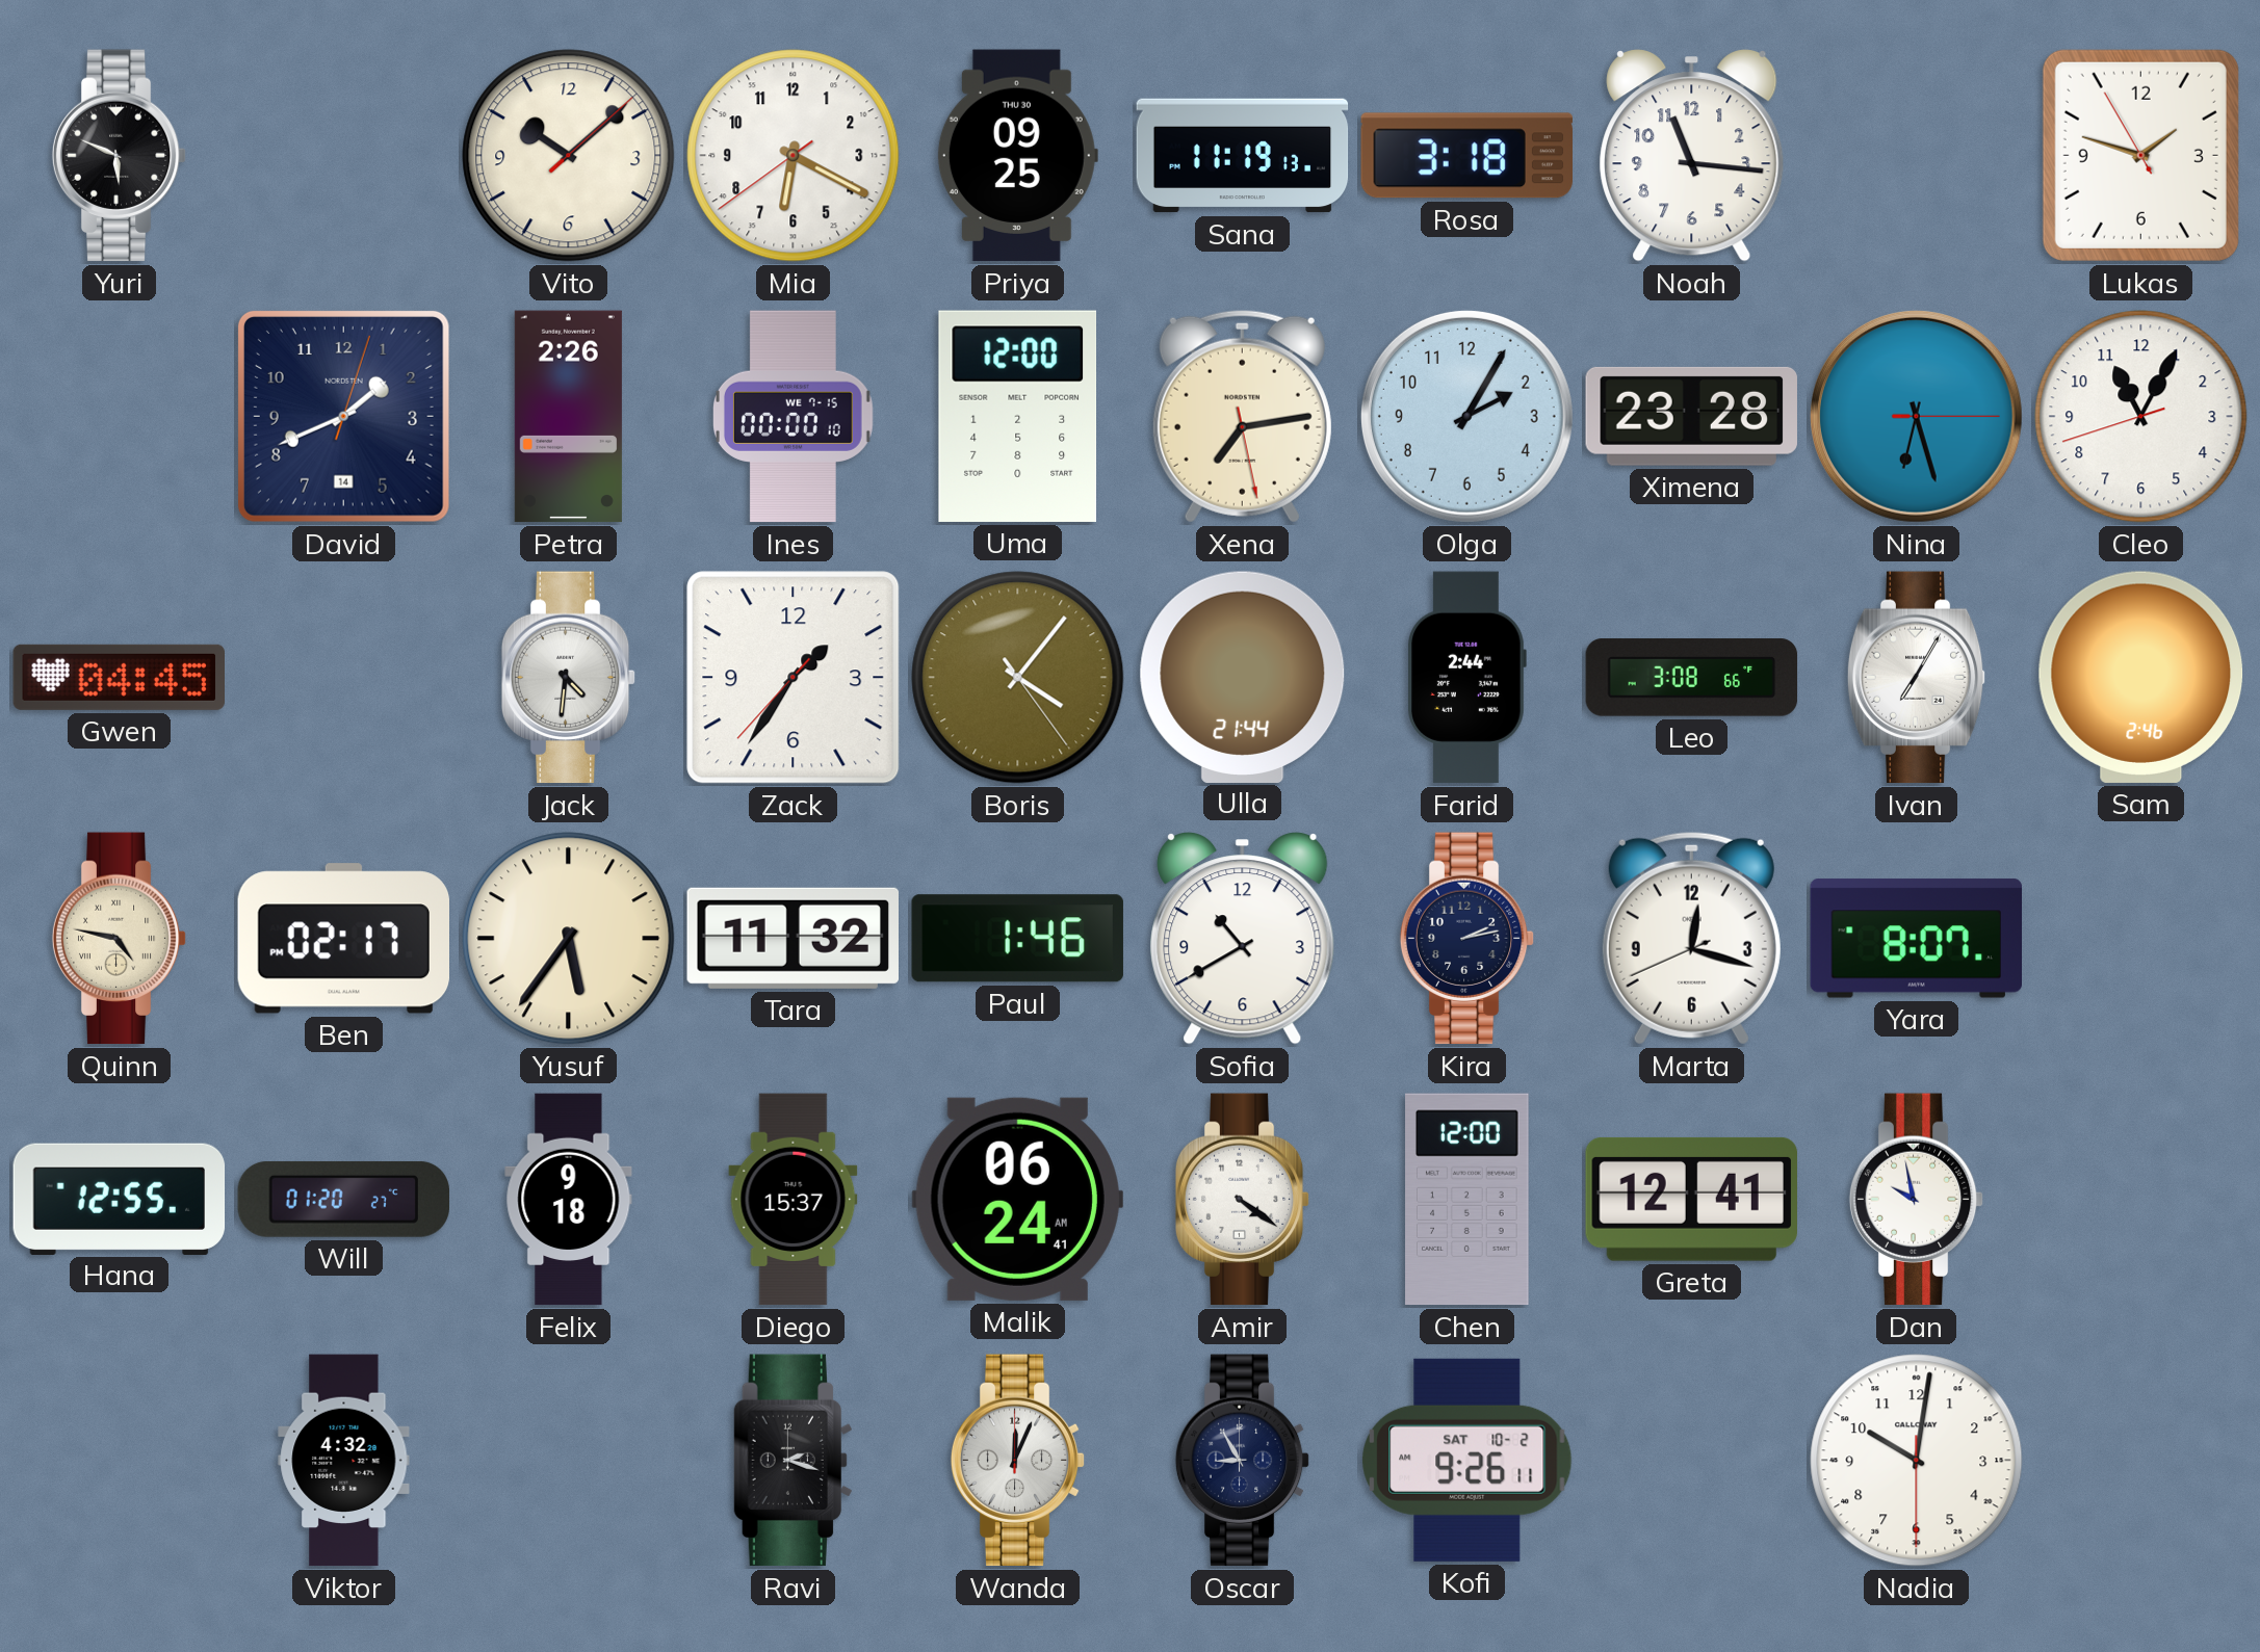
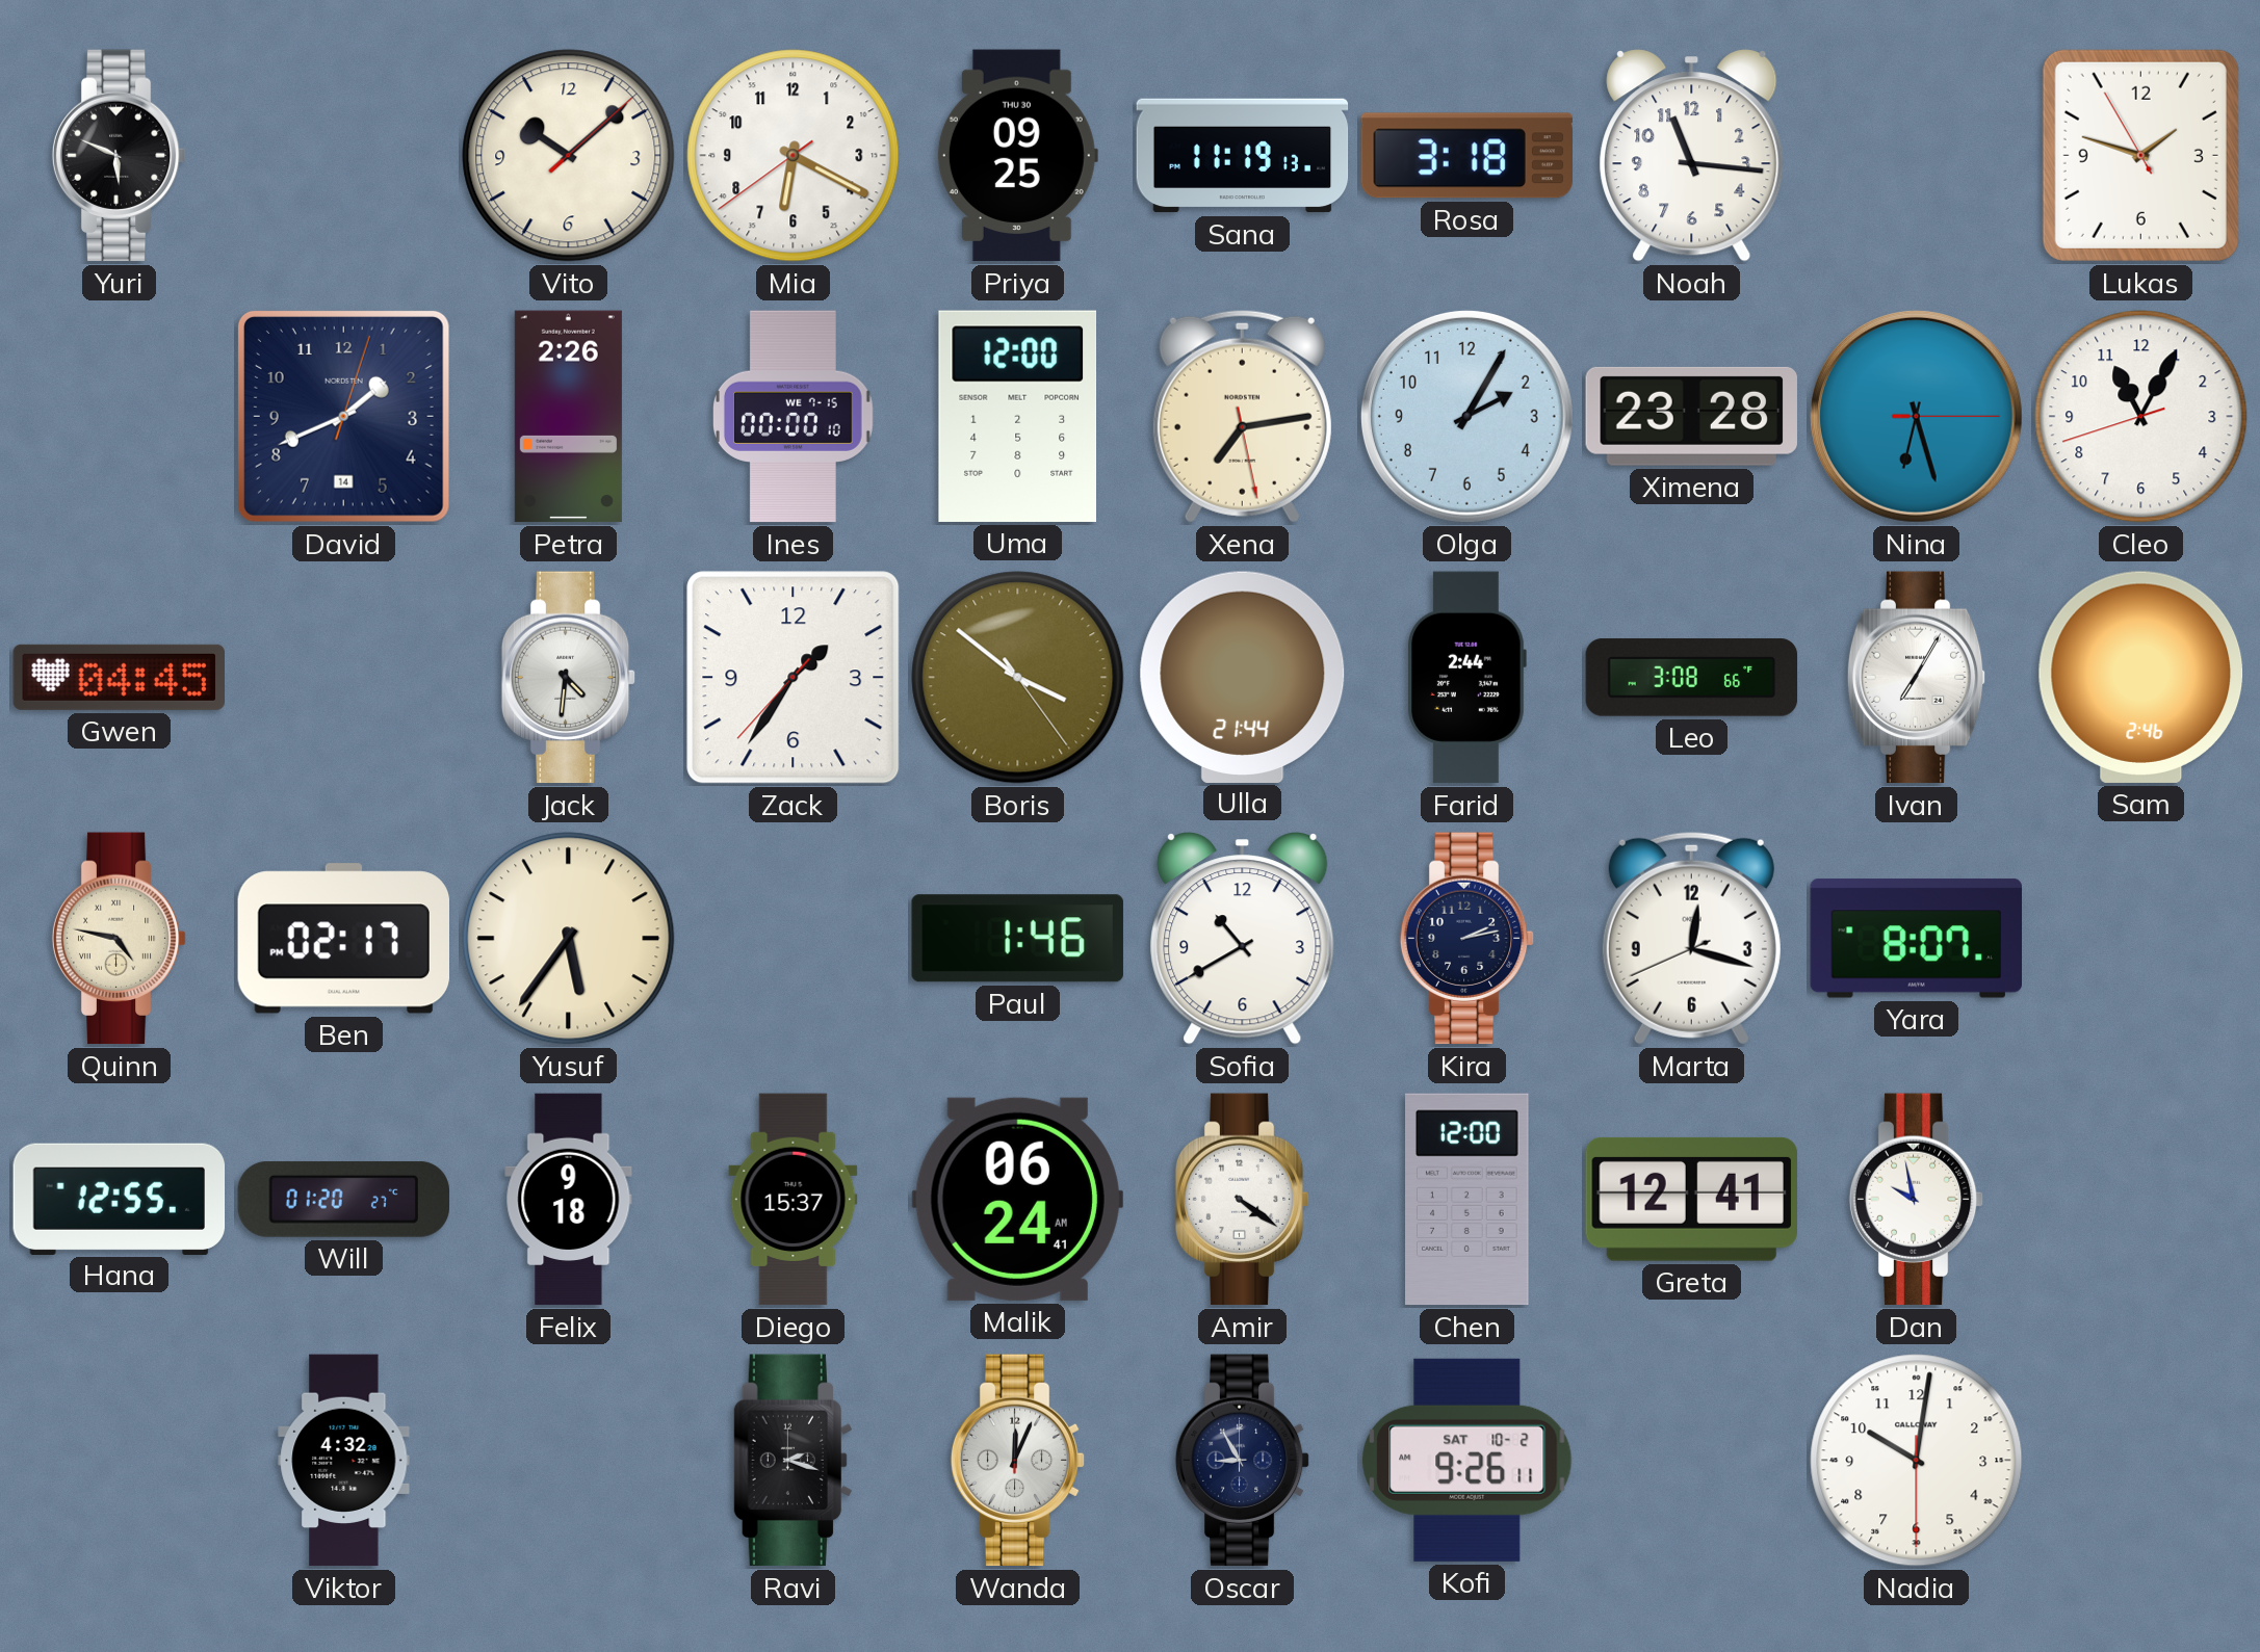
Boris: 4:06 -> 3:51
Tara: 11:32 -> none
